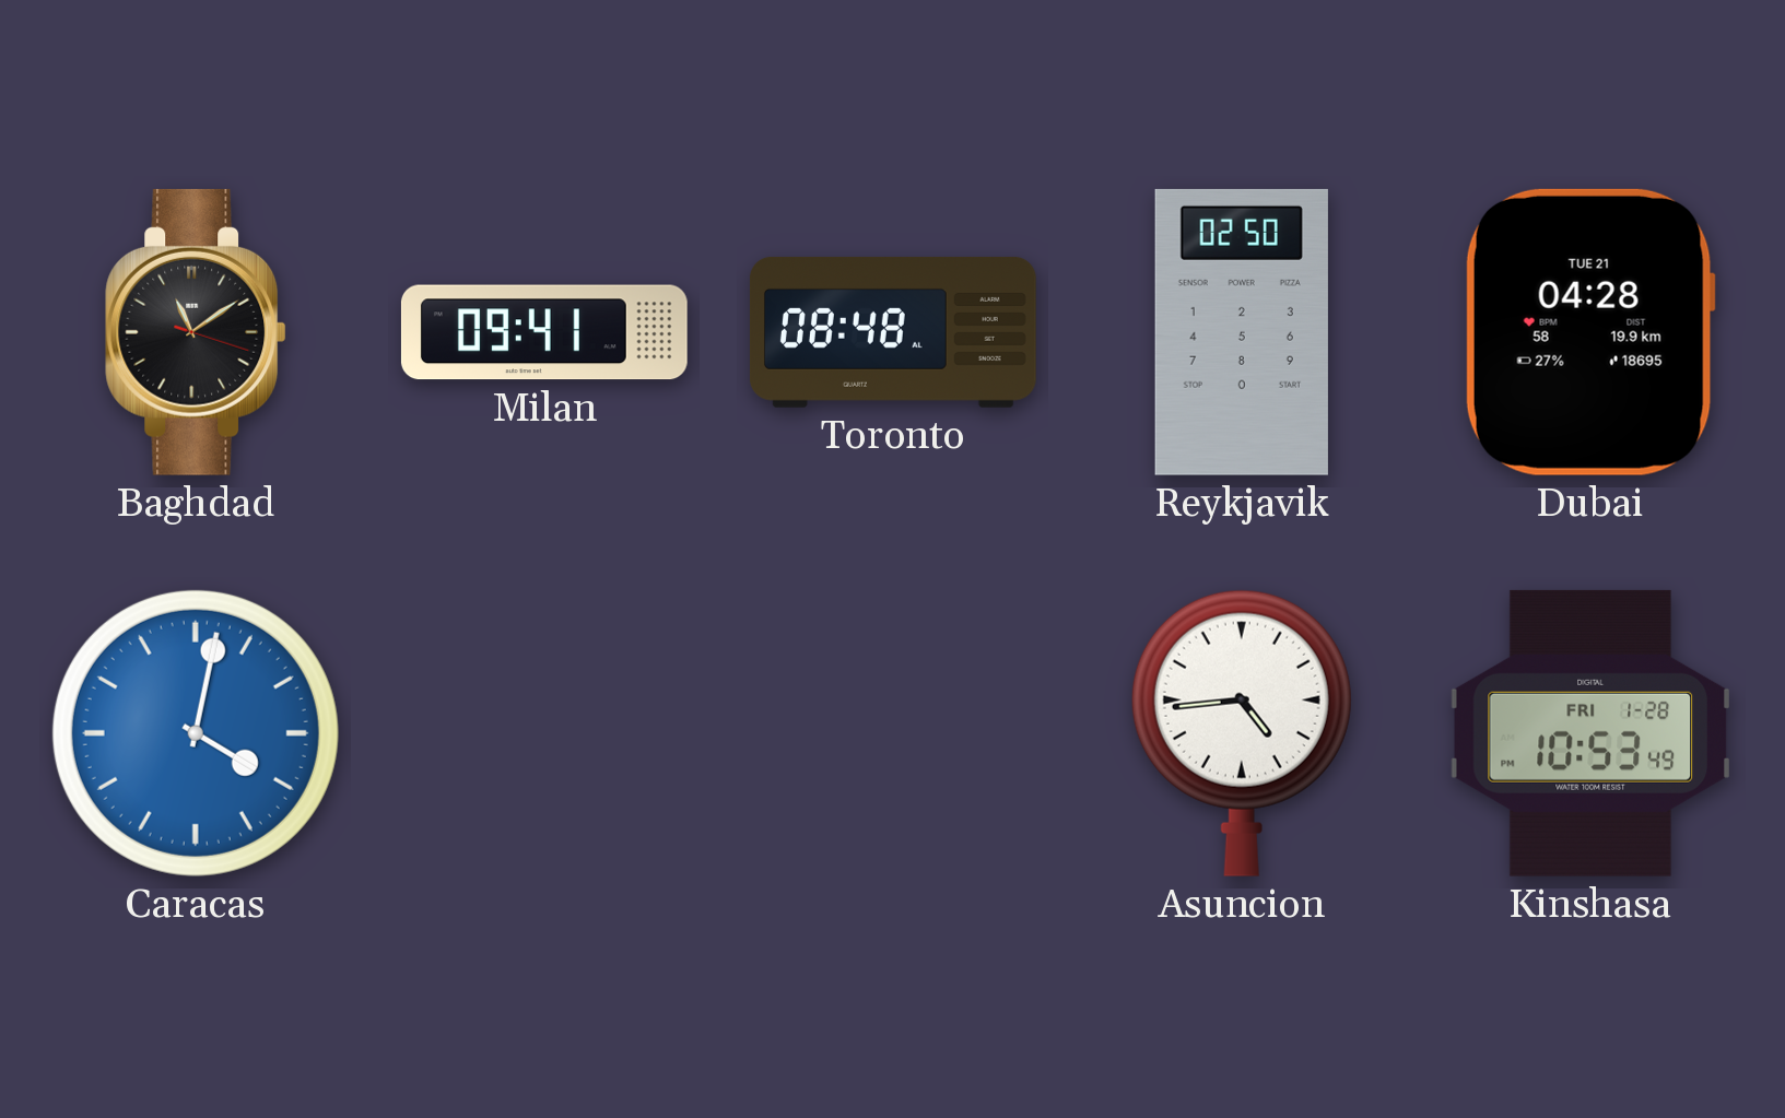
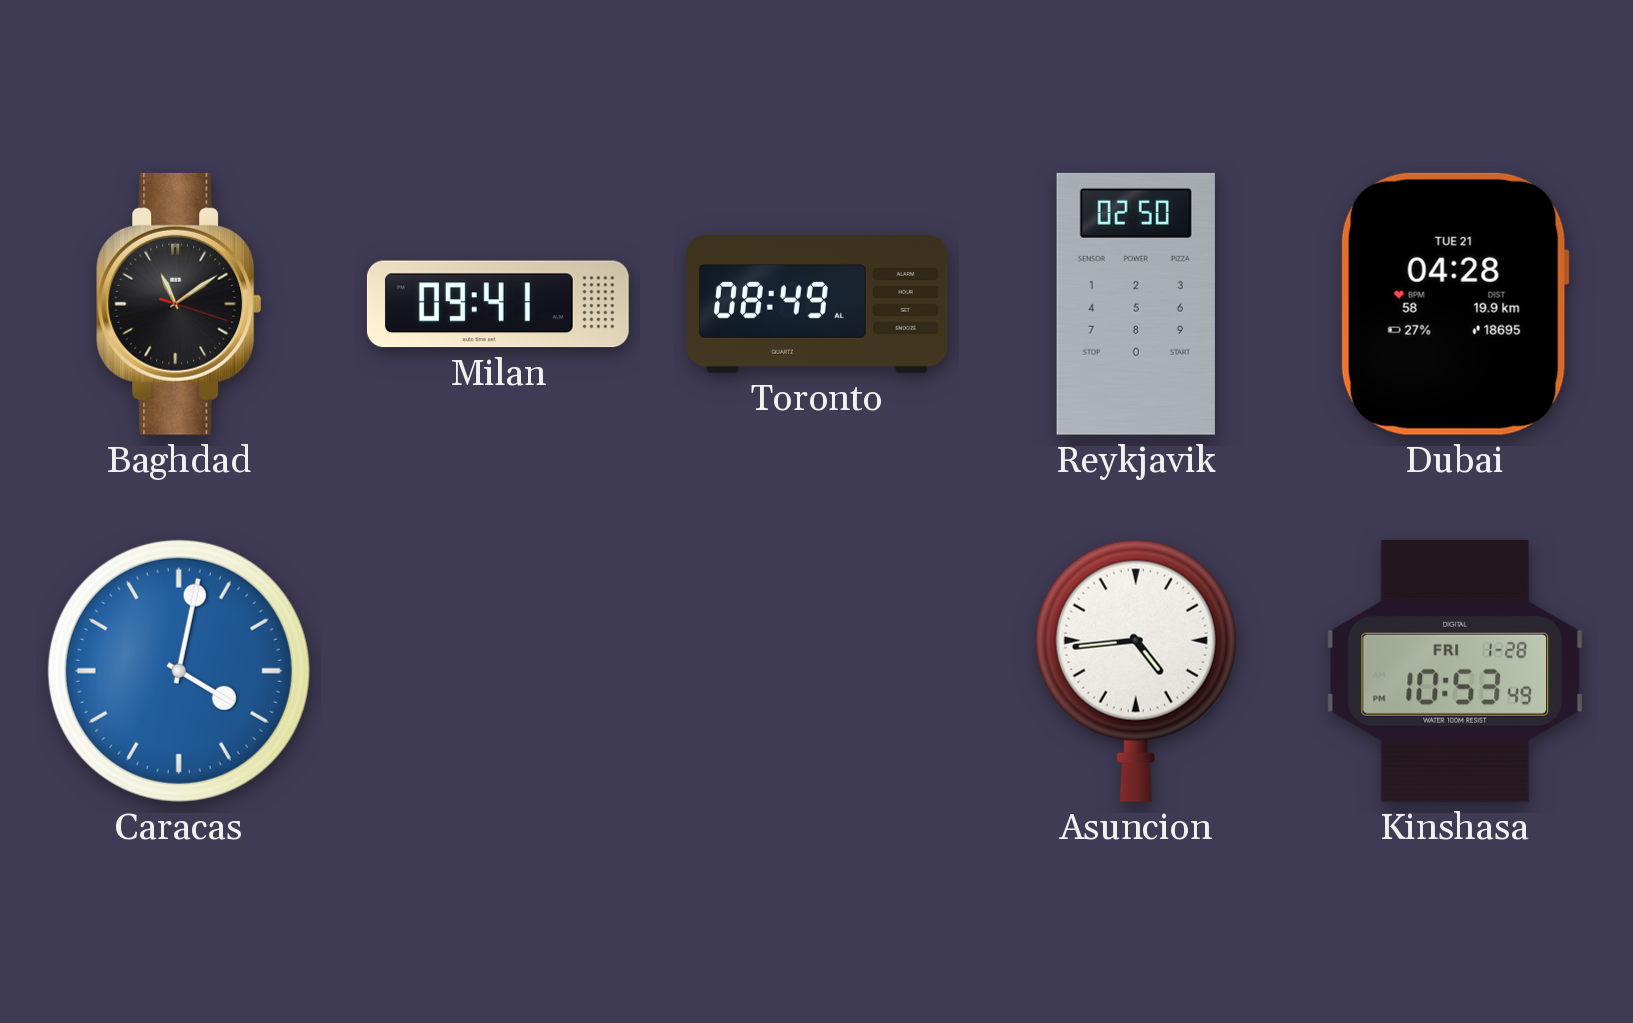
Toronto: 08:48 -> 08:49
